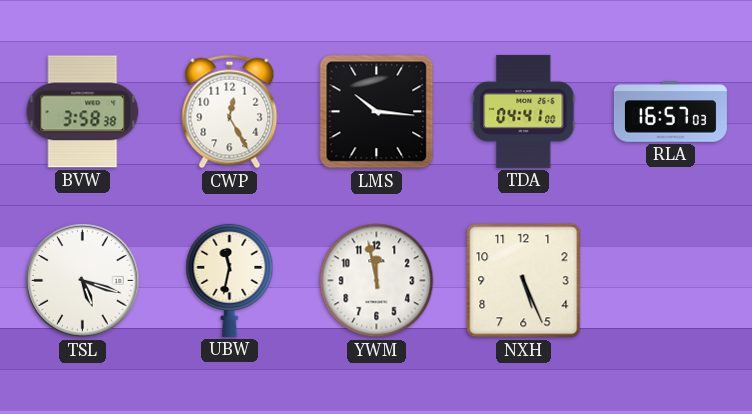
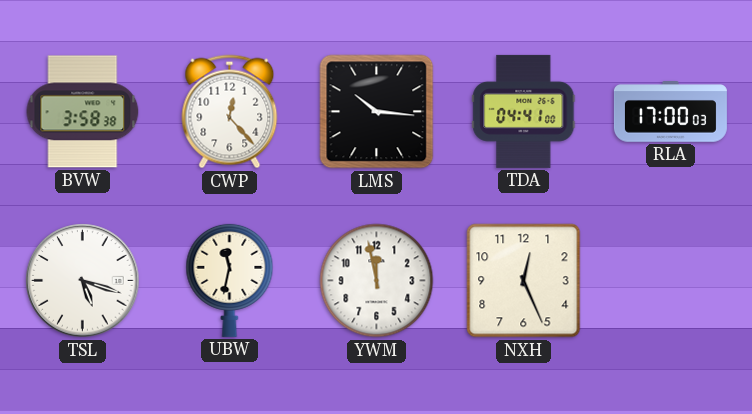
CWP: 12:25 -> 12:23
RLA: 16:57 -> 17:00
NXH: 5:26 -> 12:26
